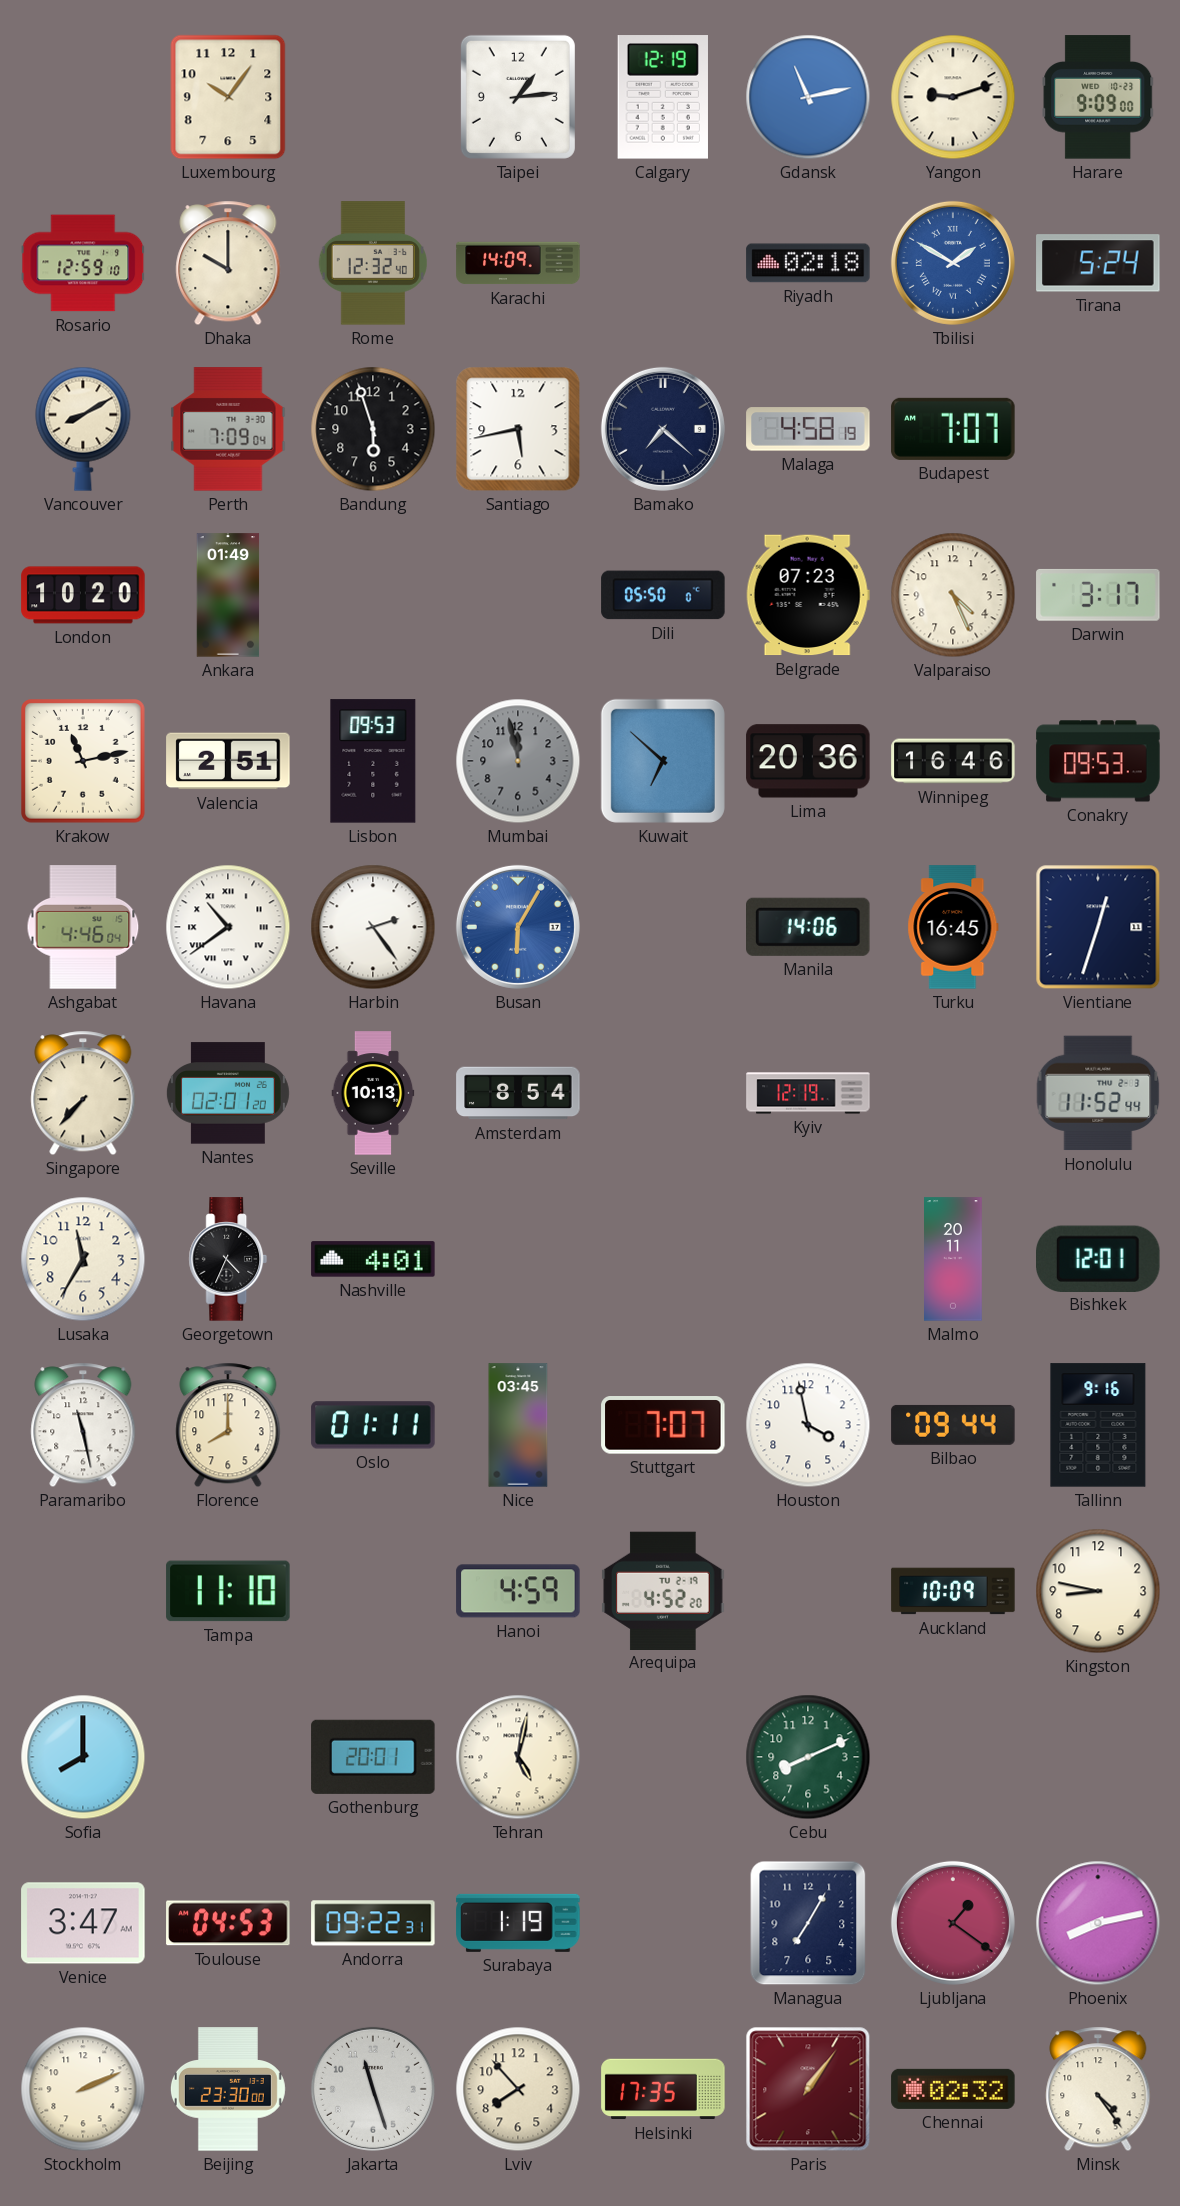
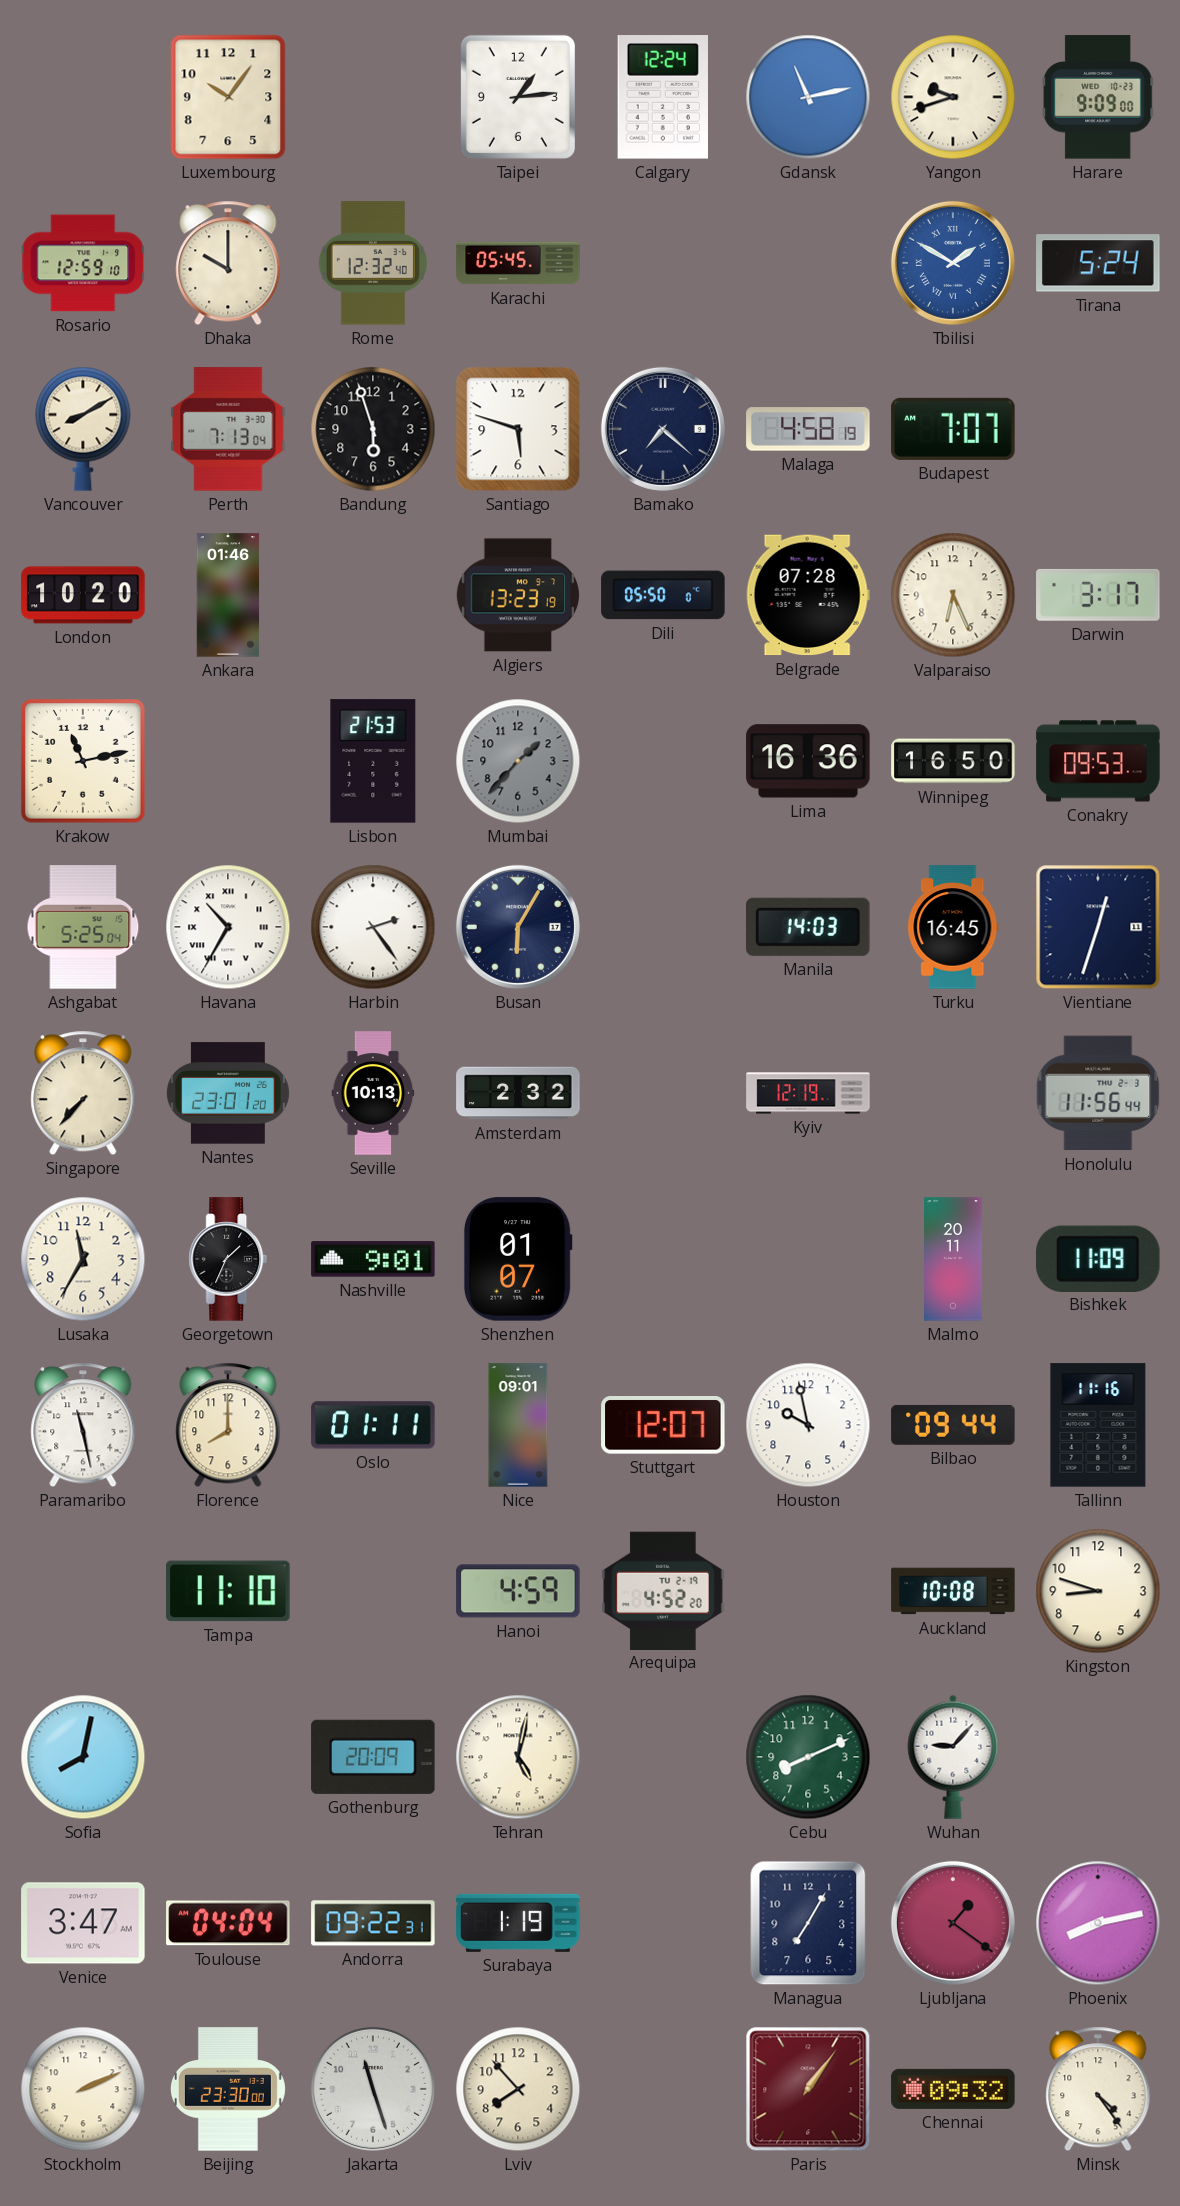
Calgary: 12:19 -> 12:24
Yangon: 9:12 -> 9:42
Karachi: 14:09 -> 05:45
Riyadh: 02:18 -> none
Perth: 7:09 -> 7:13
Santiago: 5:43 -> 5:48
Ankara: 01:49 -> 01:46
Algiers: none -> 13:23
Belgrade: 07:23 -> 07:28
Valparaiso: 4:26 -> 6:26
Valencia: 2:51 -> none
Lisbon: 09:53 -> 21:53
Mumbai: 11:58 -> 1:37
Kuwait: 6:52 -> none
Lima: 20:36 -> 16:36
Winnipeg: 16:46 -> 16:50
Ashgabat: 4:46 -> 5:25
Havana: 10:39 -> 10:35
Busan dial: blue -> navy
Manila: 14:06 -> 14:03
Nantes: 02:01 -> 23:01
Amsterdam: 8:54 -> 2:32
Honolulu: 11:52 -> 11:56
Georgetown: 4:34 -> 1:34
Nashville: 4:01 -> 9:01
Shenzhen: none -> 01:07
Bishkek: 12:01 -> 11:09
Nice: 03:45 -> 09:01
Stuttgart: 7:07 -> 12:07
Houston: 3:58 -> 9:58
Tallinn: 9:16 -> 11:16
Auckland: 10:09 -> 10:08
Kingston: 8:47 -> 8:48
Sofia: 8:00 -> 8:02
Gothenburg: 20:01 -> 20:09
Wuhan: none -> 9:07
Toulouse: 04:53 -> 04:04
Helsinki: 17:35 -> none
Chennai: 02:32 -> 09:32
